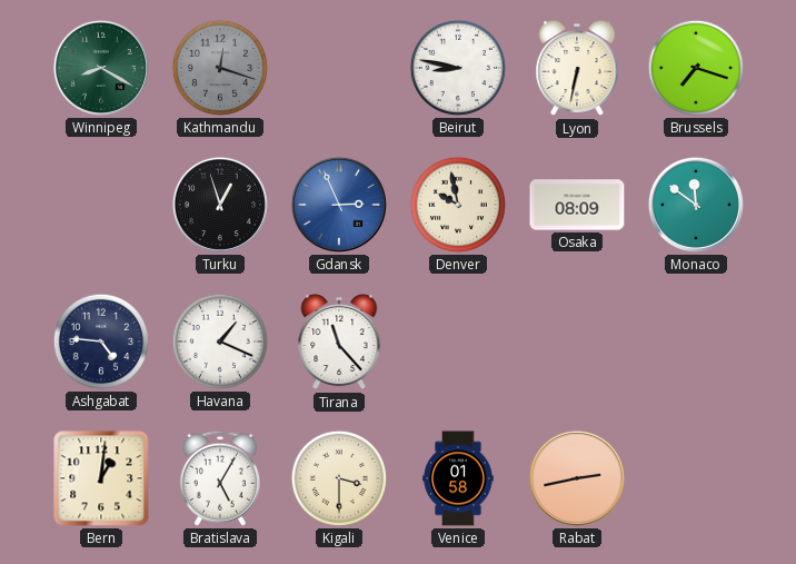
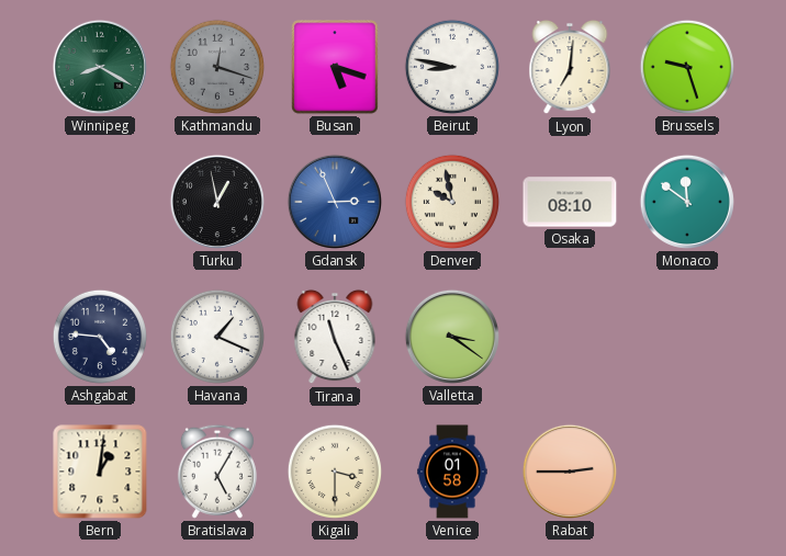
Busan: none -> 5:18
Lyon: 6:32 -> 7:01
Brussels: 7:18 -> 9:27
Turku: 12:57 -> 12:58
Osaka: 08:09 -> 08:10
Tirana: 11:23 -> 11:26
Valletta: none -> 3:21
Rabat: 2:43 -> 2:45
